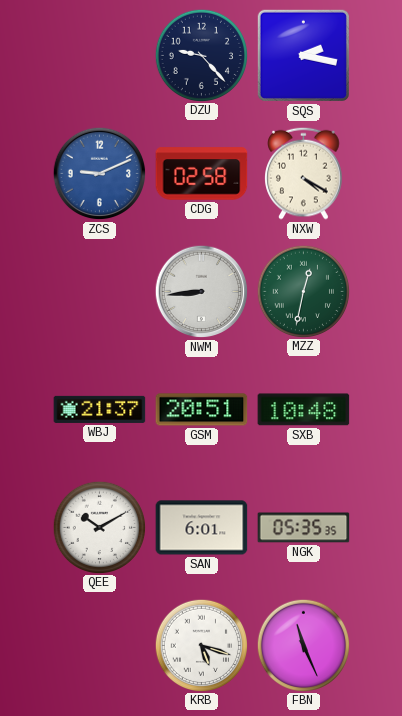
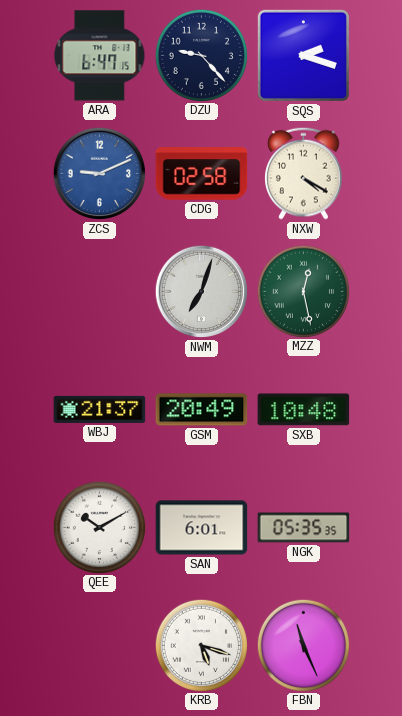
ARA: none -> 6:47
SQS: 2:17 -> 2:18
NWM: 8:44 -> 7:03
MZZ: 12:32 -> 12:28
GSM: 20:51 -> 20:49
